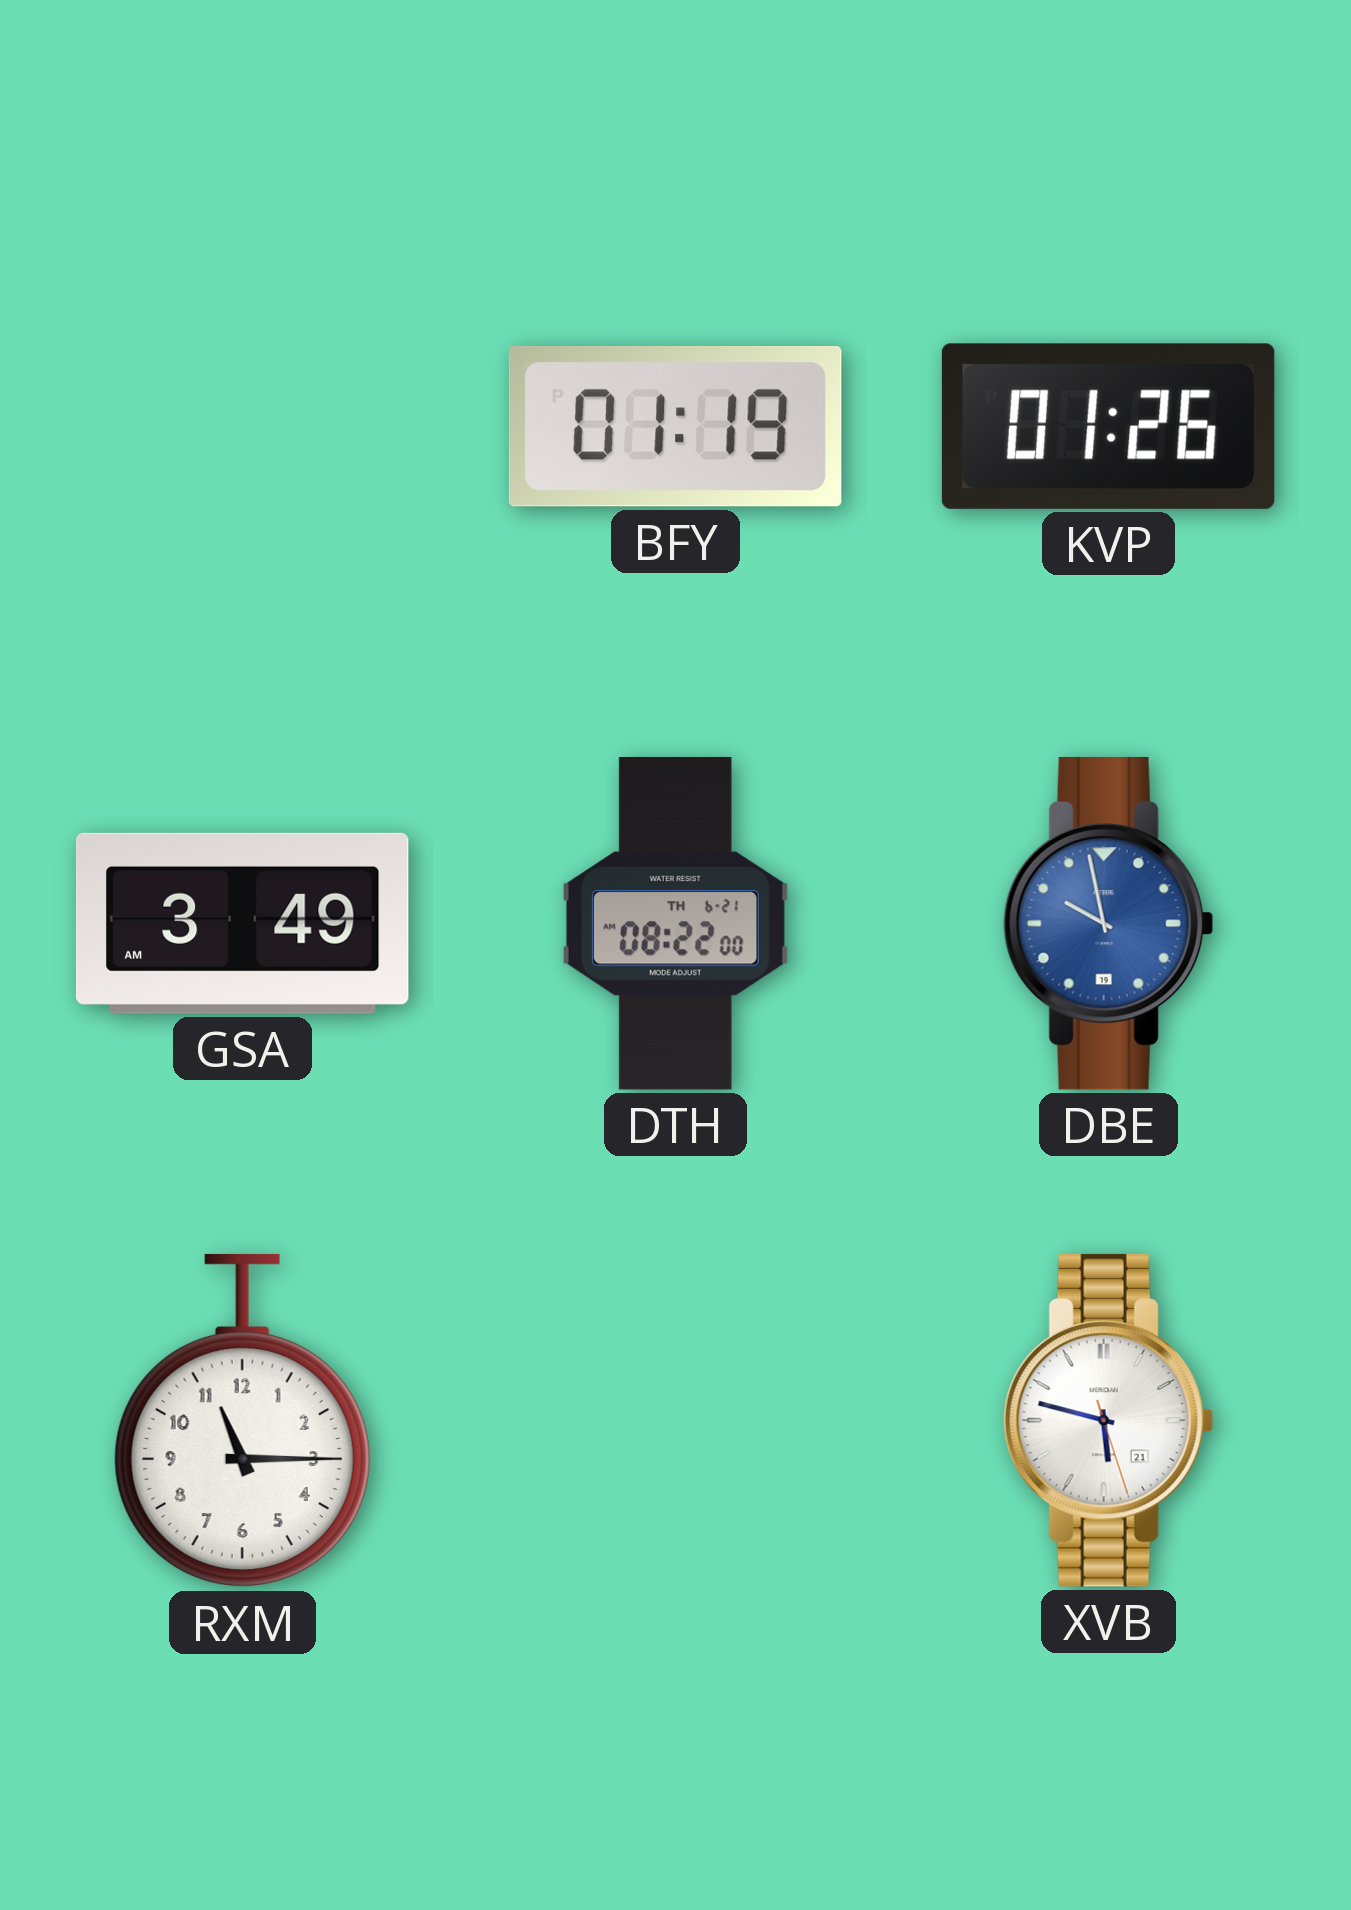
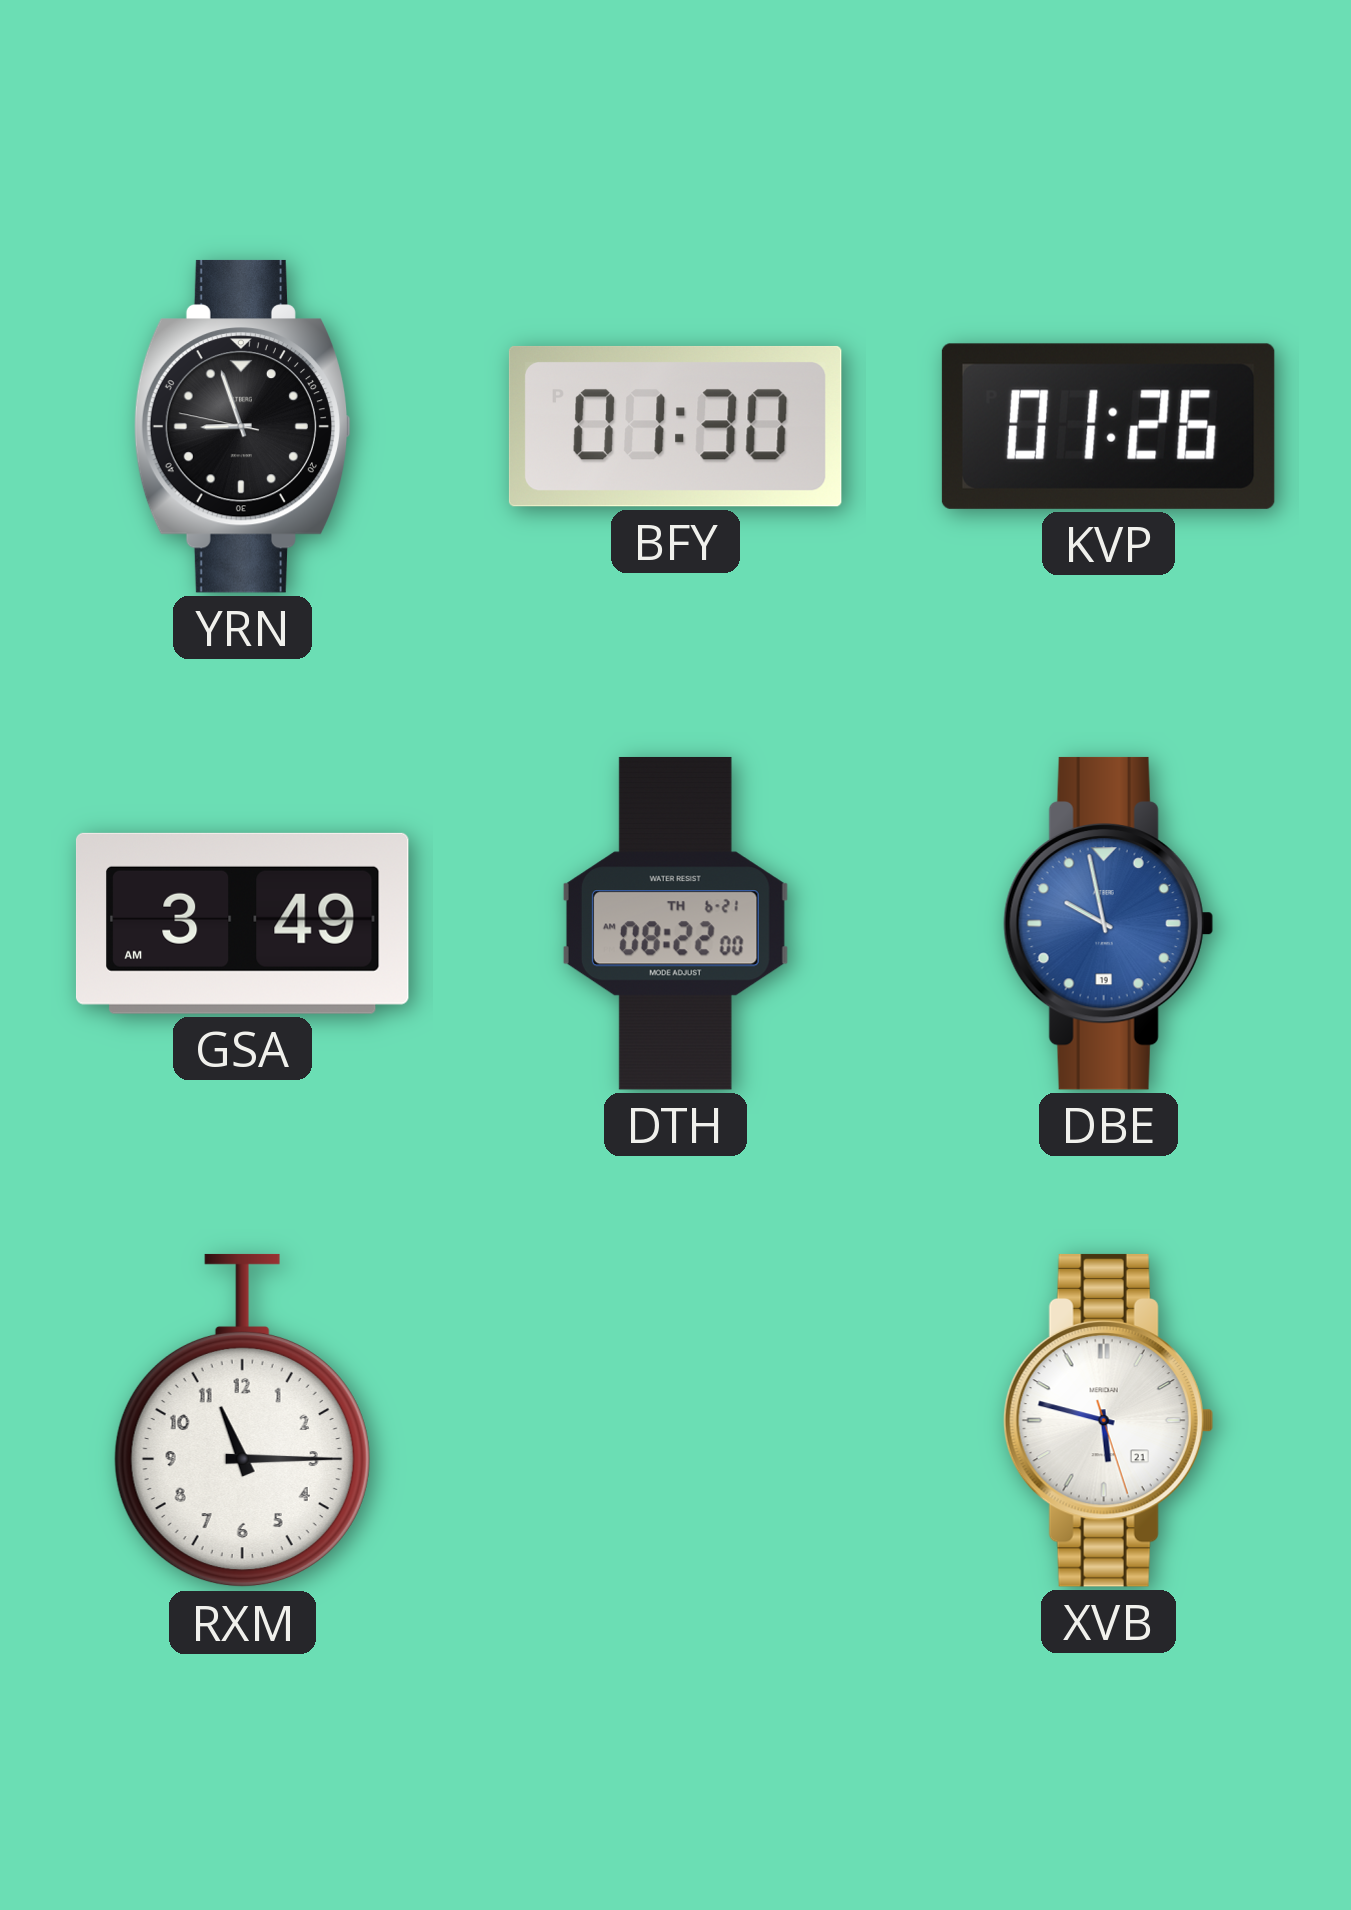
YRN: none -> 8:56
BFY: 01:19 -> 01:30
